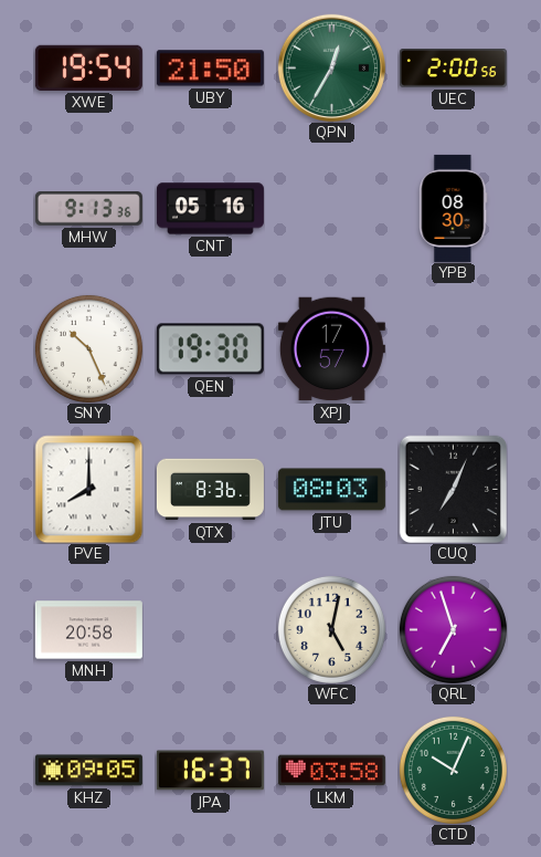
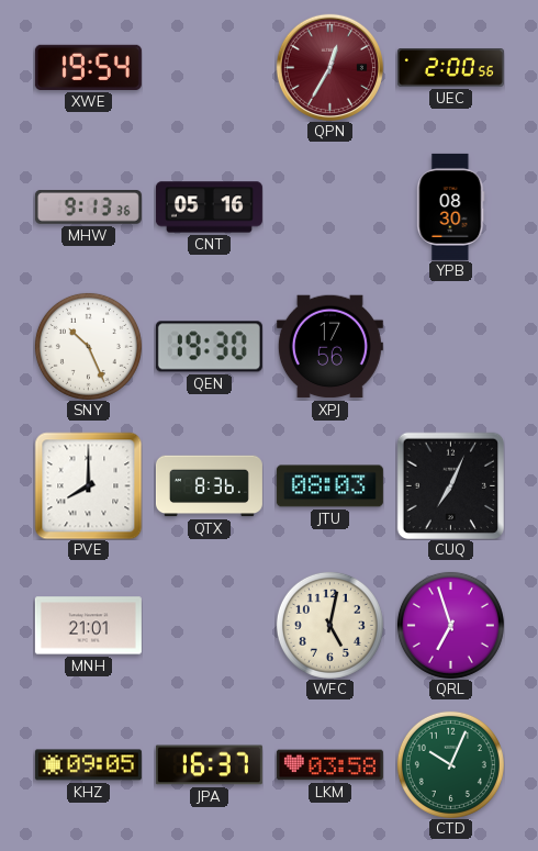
UBY: 21:50 -> none
QPN dial: green -> burgundy
XPJ: 17:57 -> 17:56
MNH: 20:58 -> 21:01
